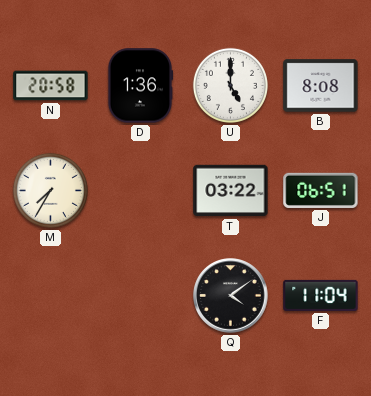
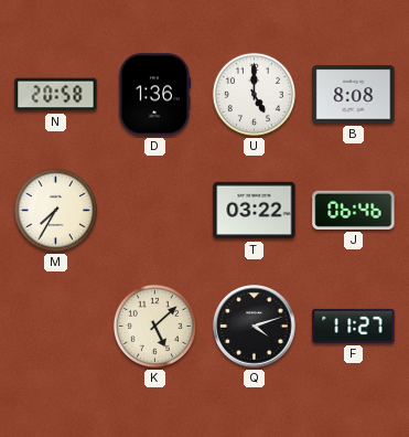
J: 06:51 -> 06:46
K: none -> 5:08
Q: 4:09 -> 4:12
F: 11:04 -> 11:27
